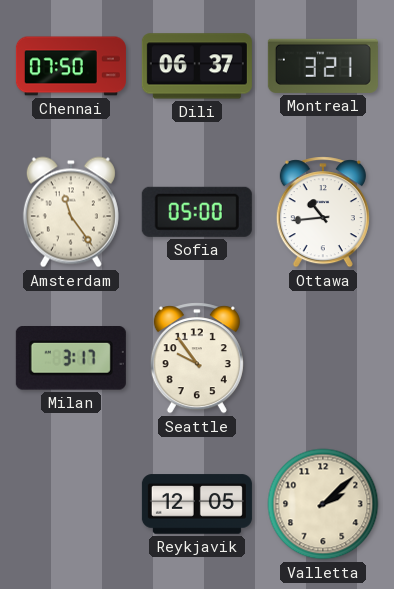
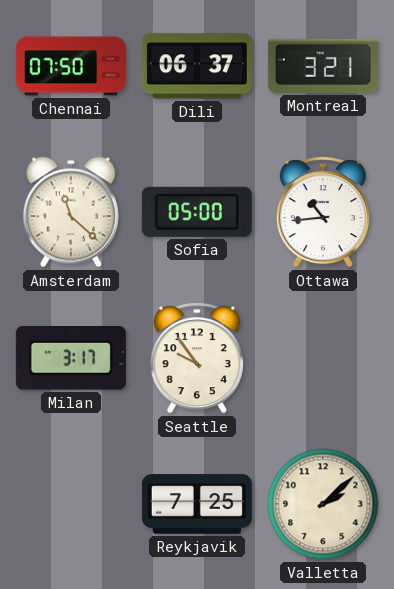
Amsterdam: 11:24 -> 11:22
Reykjavik: 12:05 -> 7:25
